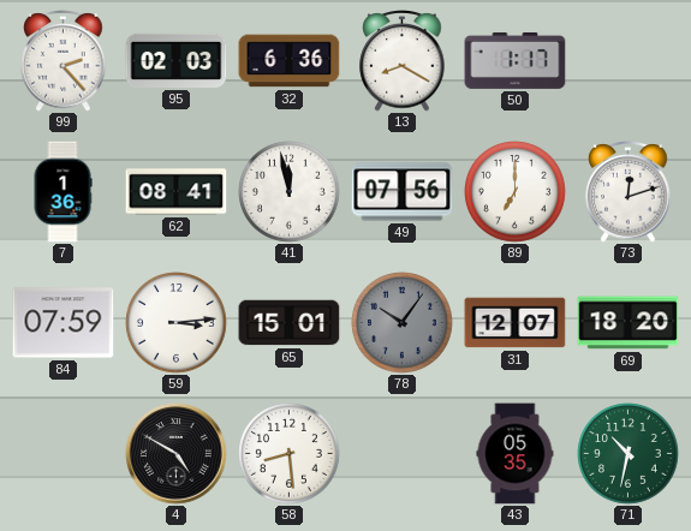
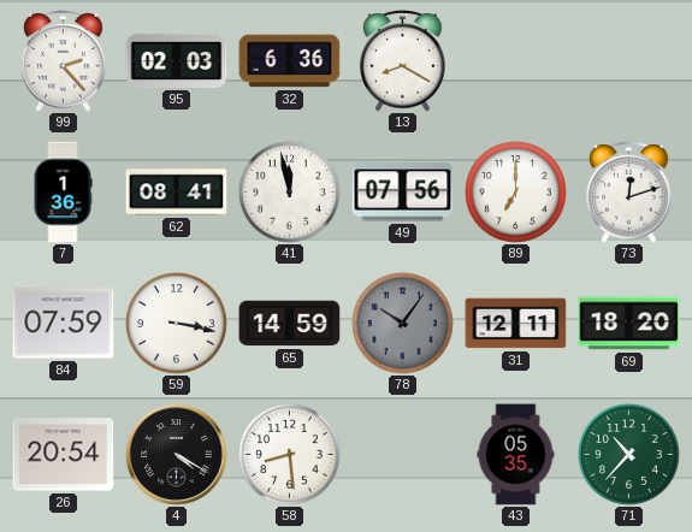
50: 1:17 -> none
59: 3:14 -> 3:17
65: 15:01 -> 14:59
31: 12:07 -> 12:11
26: none -> 20:54
4: 4:50 -> 4:20
71: 10:32 -> 10:37
